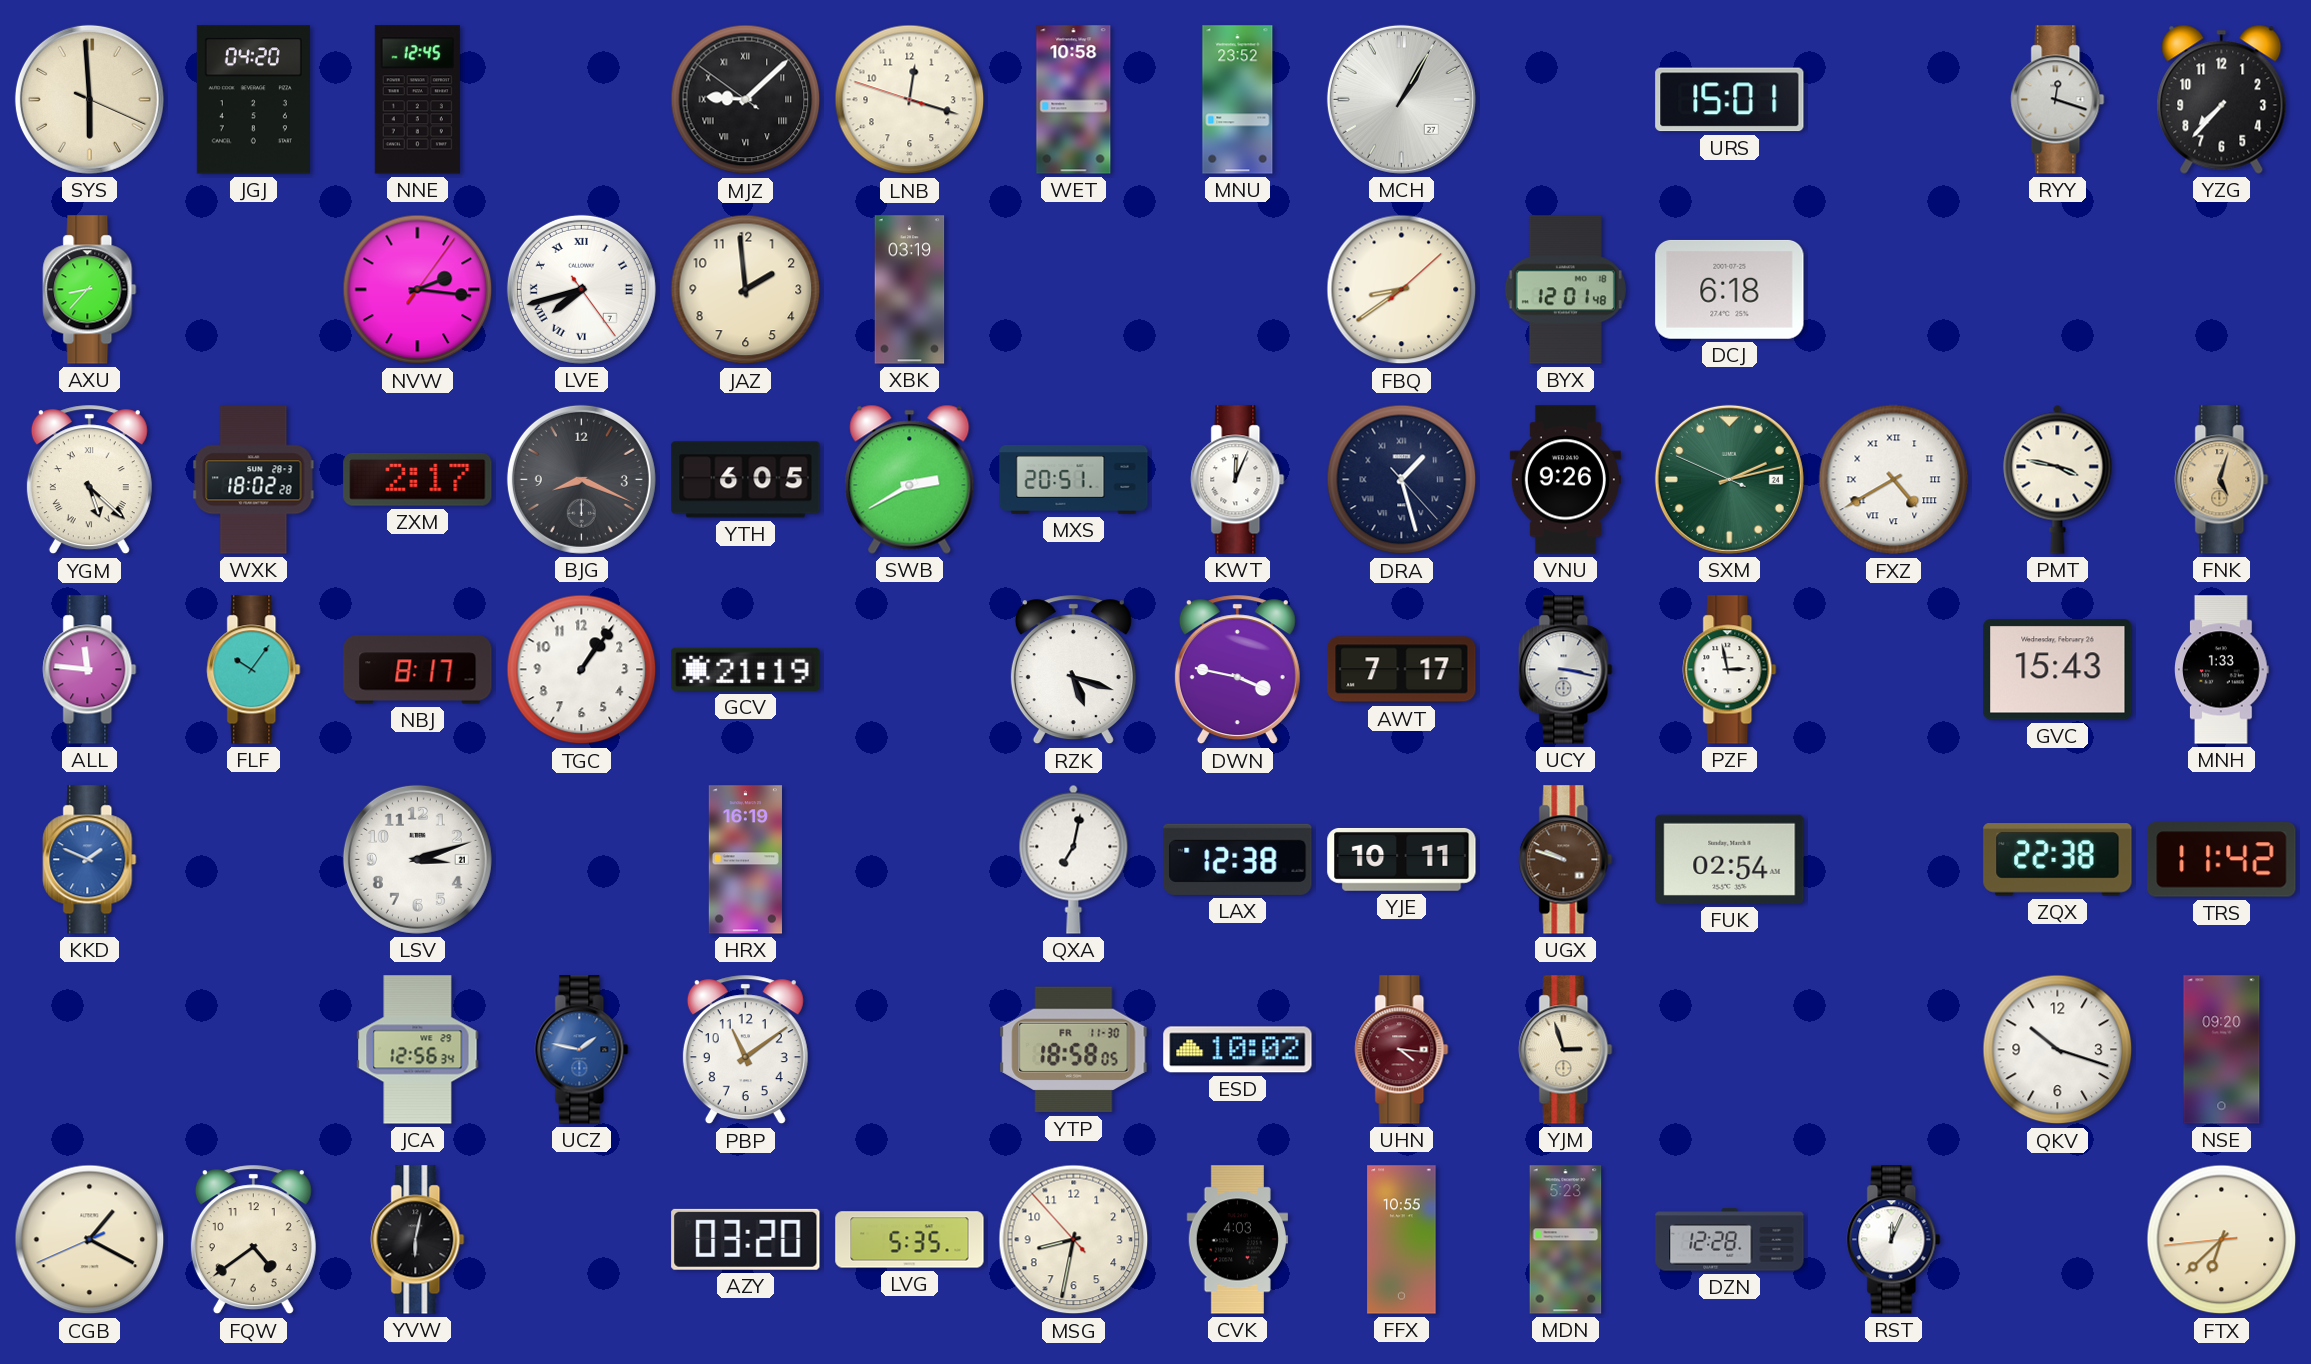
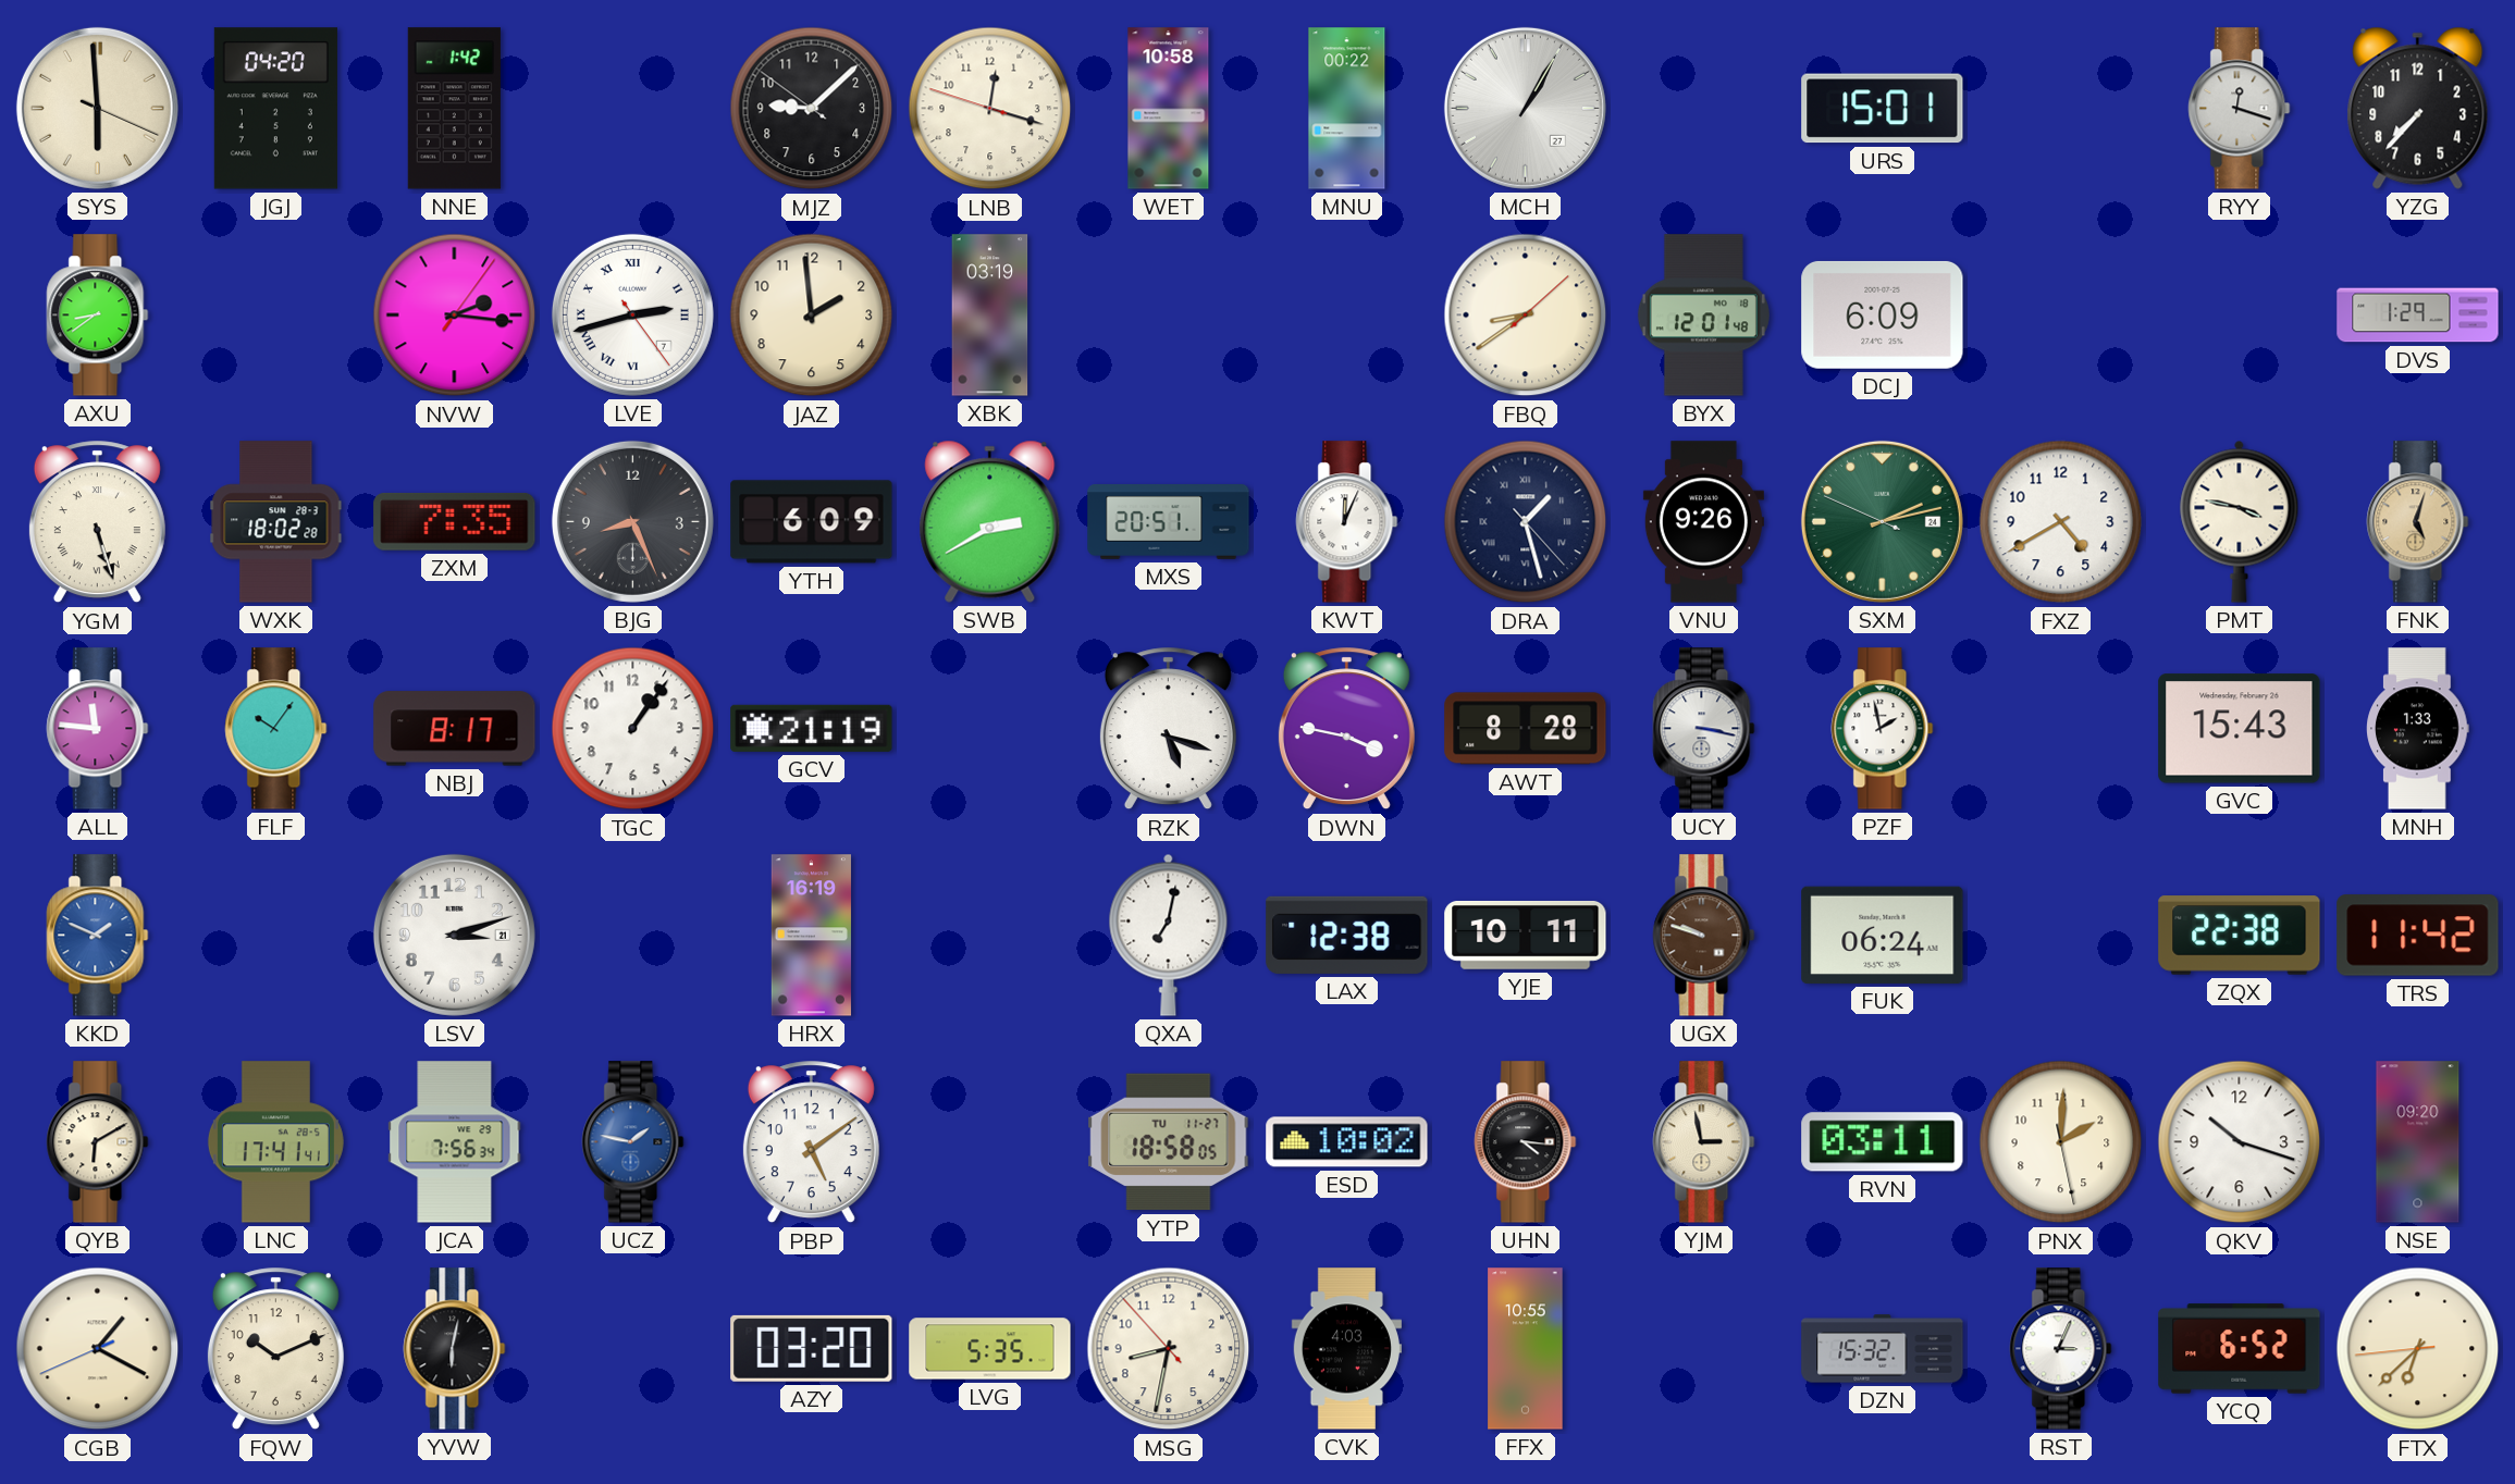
NNE: 12:45 -> 1:42
MJZ numerals: Roman -> Arabic
MNU: 23:52 -> 00:22
AXU: 8:37 -> 8:39
LVE: 7:42 -> 2:42
DCJ: 6:18 -> 6:09
DVS: none -> 1:29
YGM: 5:22 -> 5:27
ZXM: 2:17 -> 7:35
BJG: 8:19 -> 8:26
YTH: 6:05 -> 6:09
FXZ numerals: Roman -> Arabic
AWT: 7:17 -> 8:28
PZF: 2:58 -> 1:58
FUK: 02:54 -> 06:24
QYB: none -> 6:10
LNC: none -> 17:41
JCA: 12:56 -> 7:56
PBP: 11:09 -> 5:09
YTP date: FR 11-30 -> TU 11-27
UHN dial: burgundy -> black
YJM: 2:57 -> 2:58
RVN: none -> 03:11
PNX: none -> 2:00
FQW: 4:39 -> 10:11
MDN: 5:23 -> none
DZN: 12:28 -> 15:32
RST: 12:04 -> 3:04
YCQ: none -> 6:52
